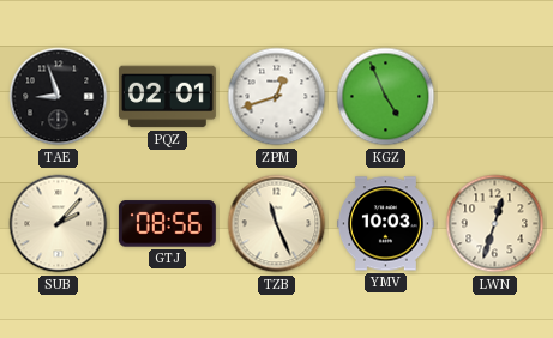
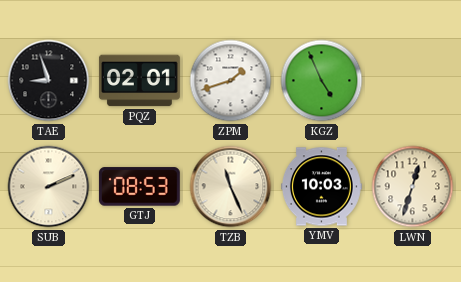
ZPM: 12:42 -> 1:42
SUB: 2:07 -> 2:11
GTJ: 08:56 -> 08:53
